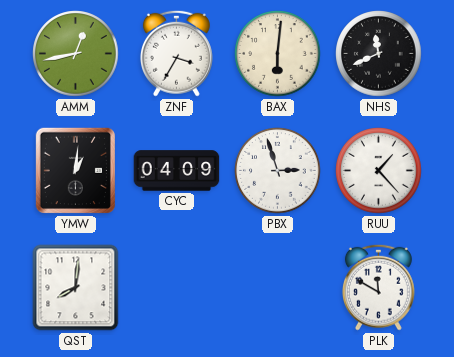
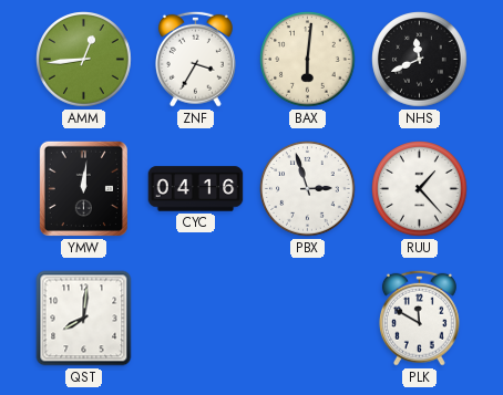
AMM: 12:43 -> 12:44
YMW: 1:01 -> 12:01
CYC: 04:09 -> 04:16
